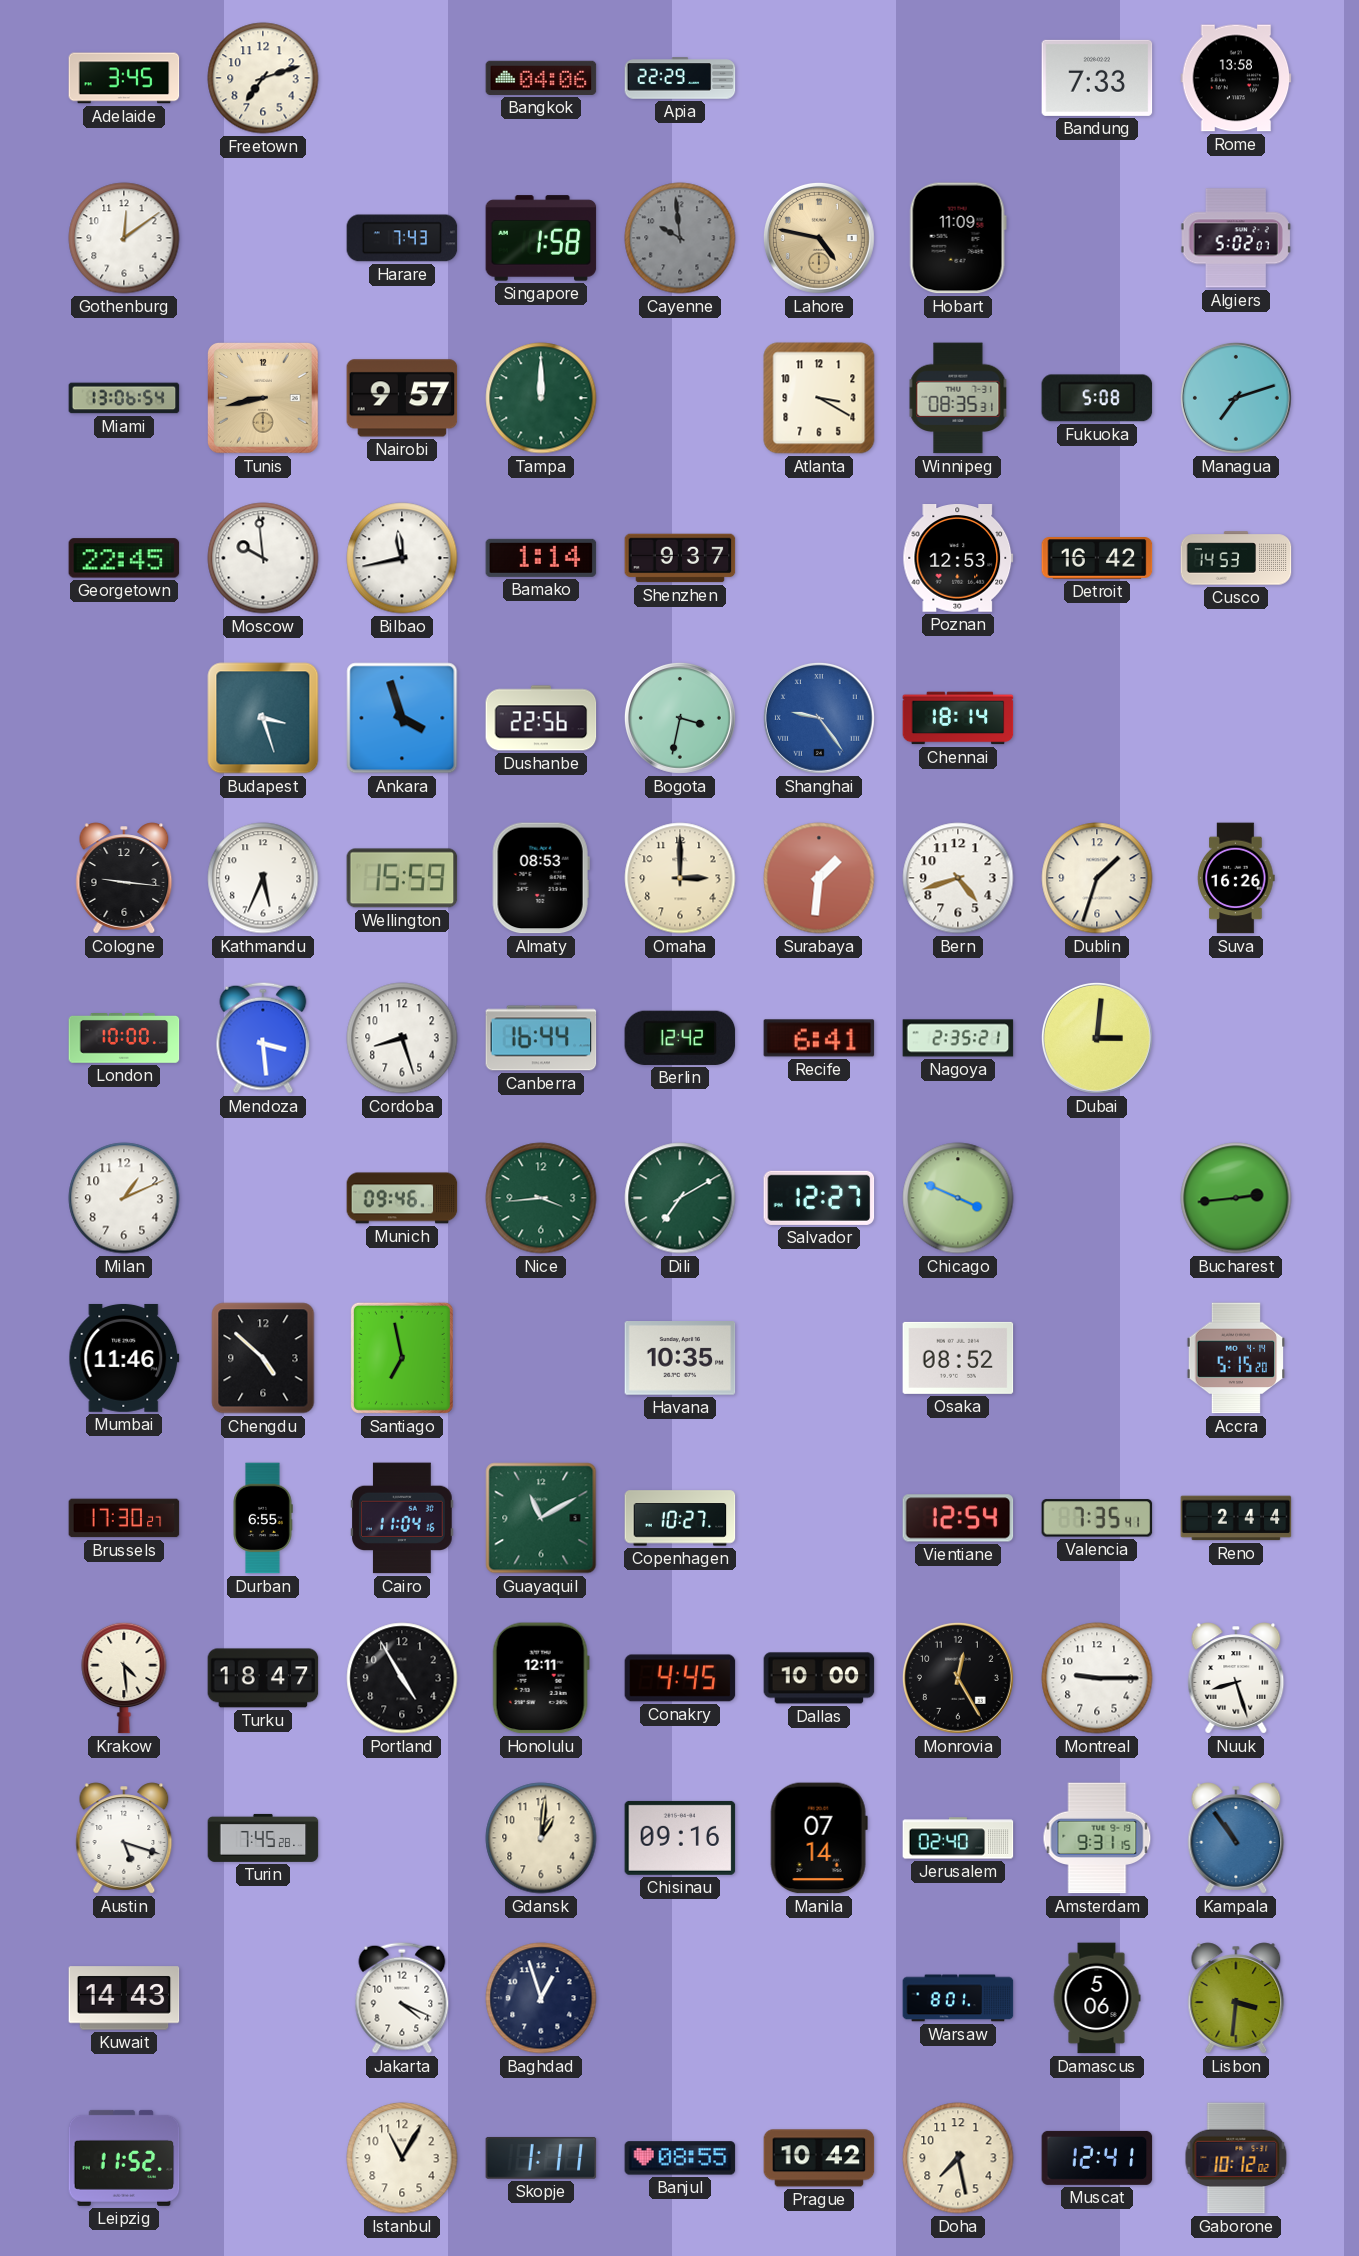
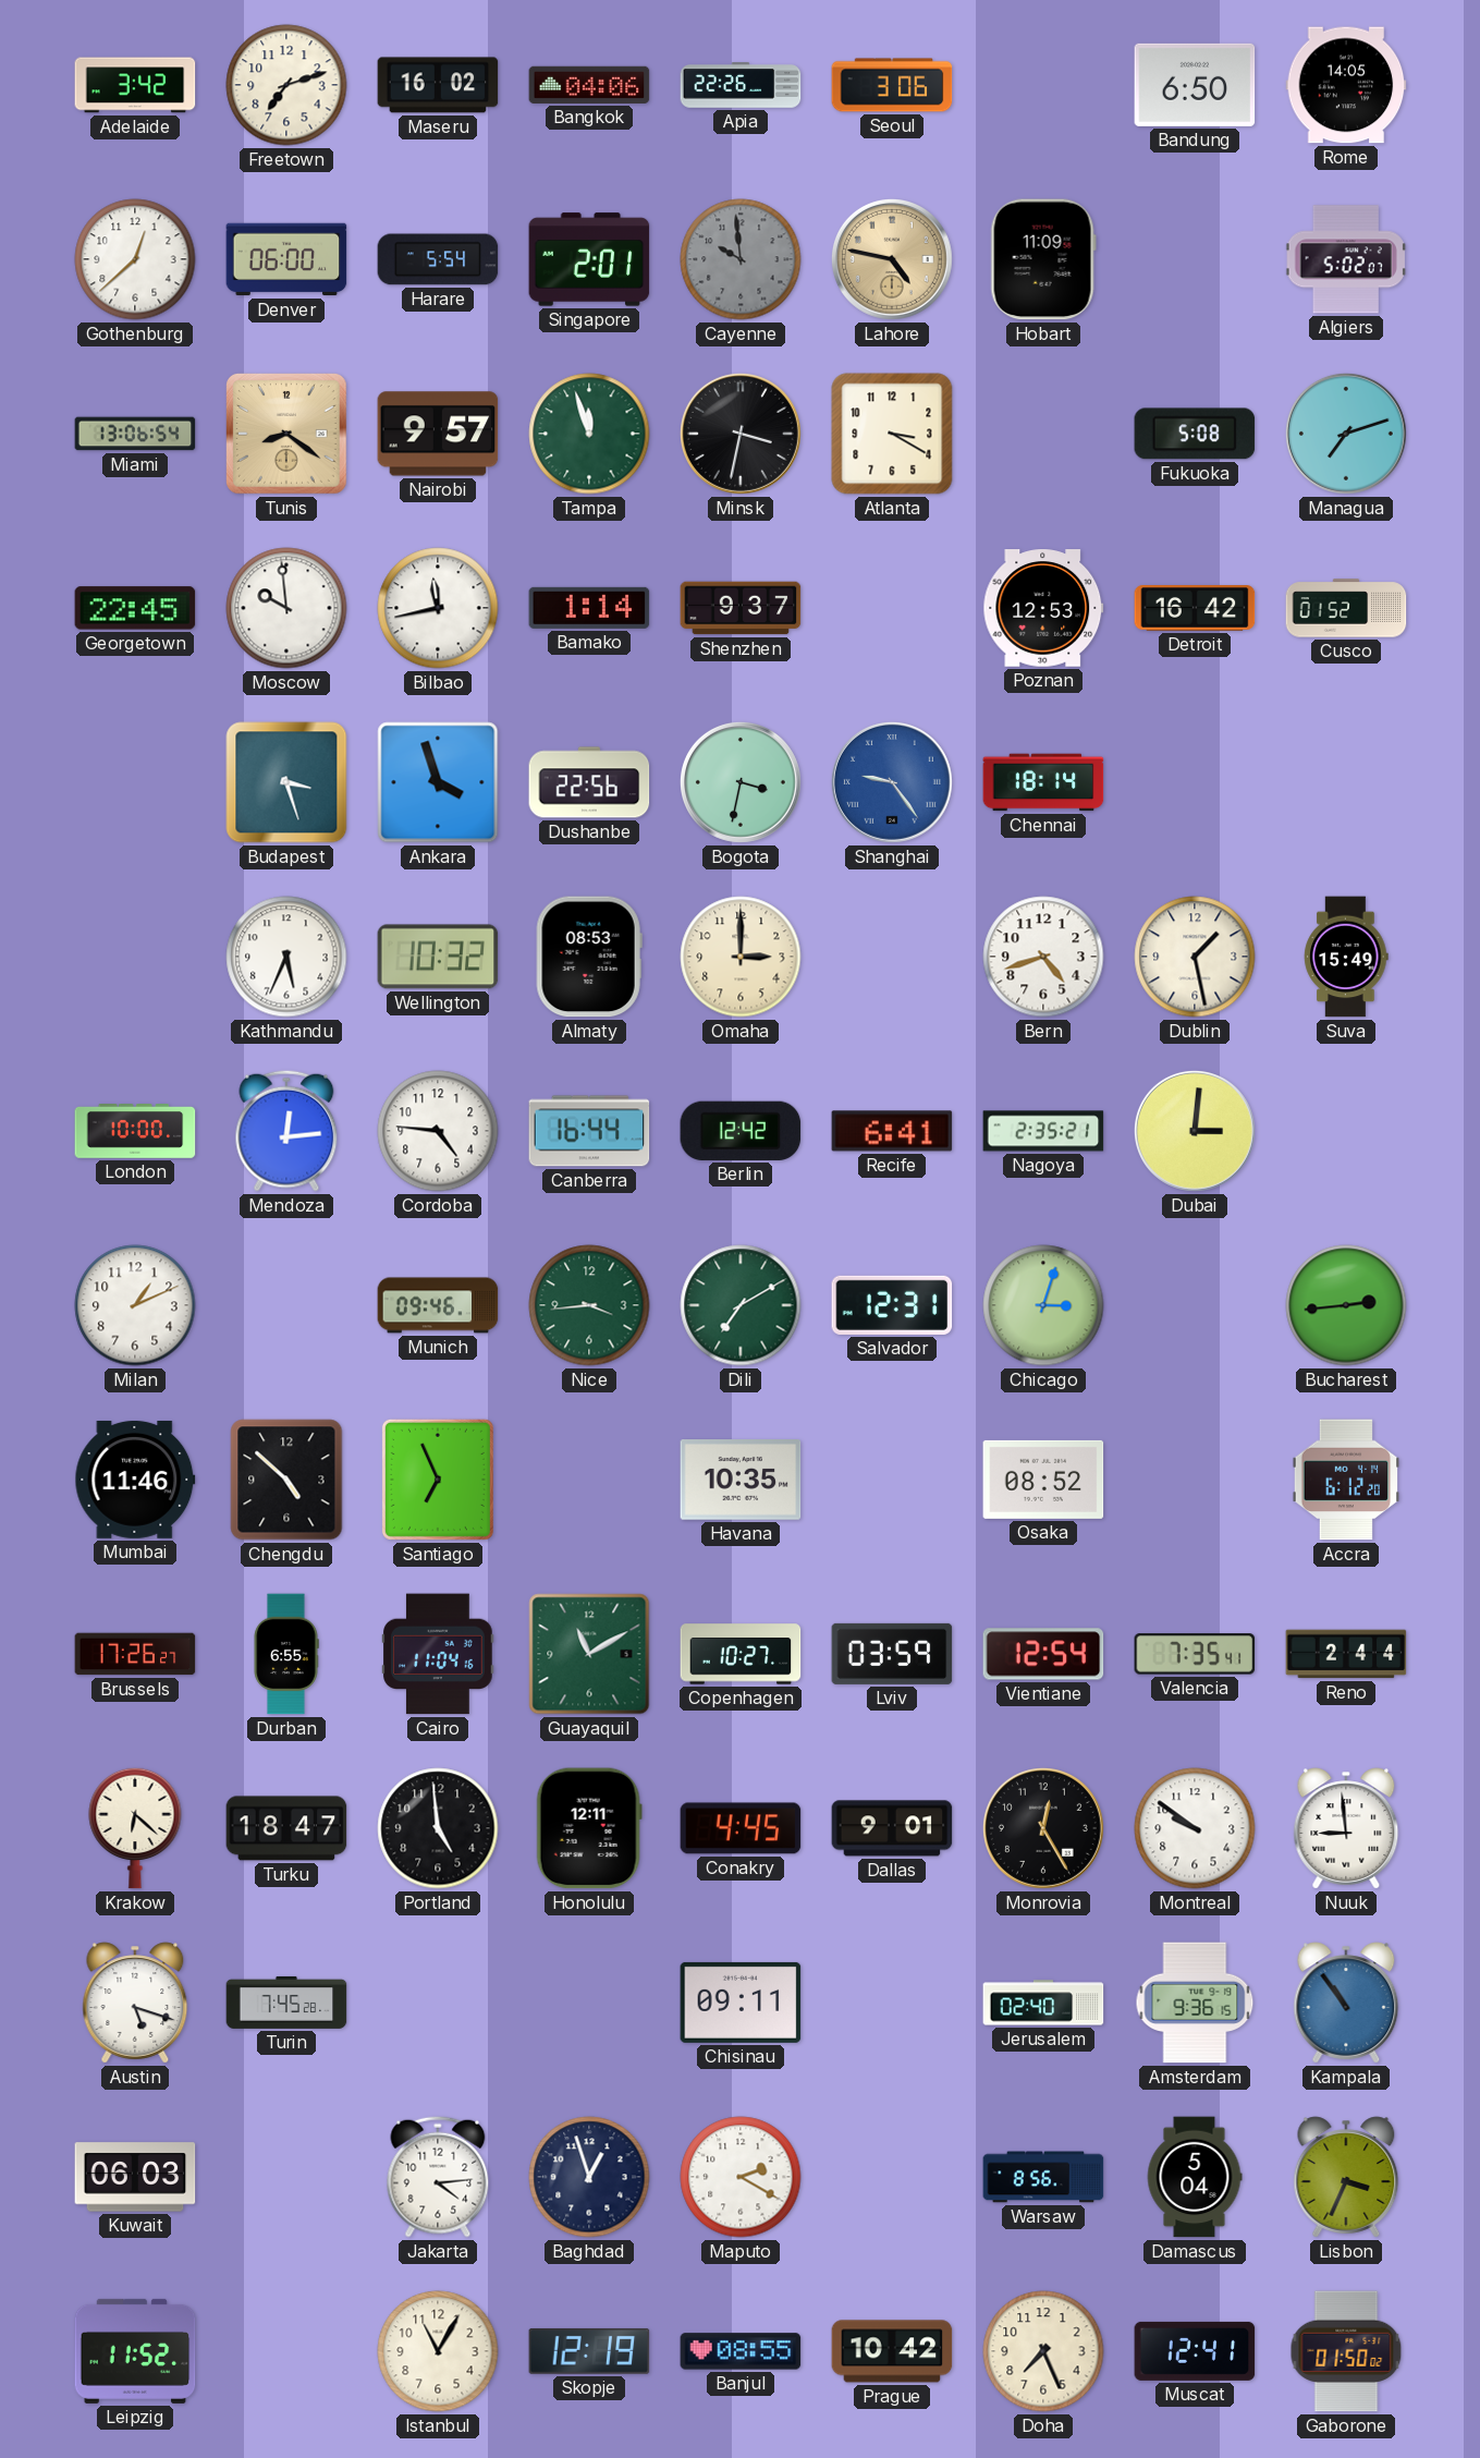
Adelaide: 3:45 -> 3:42
Maseru: none -> 16:02
Apia: 22:29 -> 22:26
Seoul: none -> 3:06
Bandung: 7:33 -> 6:50
Rome: 13:58 -> 14:05
Gothenburg: 12:09 -> 12:38
Denver: none -> 06:00
Harare: 7:43 -> 5:54
Singapore: 1:58 -> 2:01
Tunis: 8:43 -> 8:21
Tampa: 12:00 -> 11:57
Minsk: none -> 3:32
Winnipeg: 08:35 -> none
Cusco: 14:53 -> 01:52
Cologne: 9:16 -> none
Wellington: 15:59 -> 10:32
Surabaya: 1:31 -> none
Dublin: 1:33 -> 1:28
Suva: 16:26 -> 15:49
Mendoza: 3:29 -> 12:14
Cordoba: 8:27 -> 4:46
Salvador: 12:27 -> 12:31
Chicago: 3:49 -> 3:03
Santiago: 6:58 -> 6:56
Accra: 5:15 -> 6:12
Brussels: 17:30 -> 17:26
Lviv: none -> 03:59
Krakow: 4:29 -> 6:22
Portland: 4:55 -> 4:59
Dallas: 10:00 -> 9:01
Montreal: 9:15 -> 9:51
Nuuk: 8:27 -> 8:59
Gdansk: 1:01 -> none
Chisinau: 09:16 -> 09:11
Manila: 07:14 -> none
Amsterdam: 9:31 -> 9:36
Kuwait: 14:43 -> 06:03
Jakarta: 4:19 -> 4:14
Maputo: none -> 2:20
Warsaw: 8:01 -> 8:56
Damascus: 5:06 -> 5:04
Lisbon: 3:31 -> 3:34
Skopje: 1:11 -> 12:19
Doha: 7:28 -> 7:26
Gaborone: 10:12 -> 01:50
